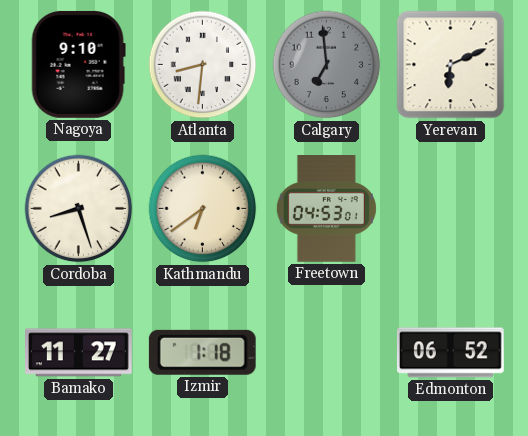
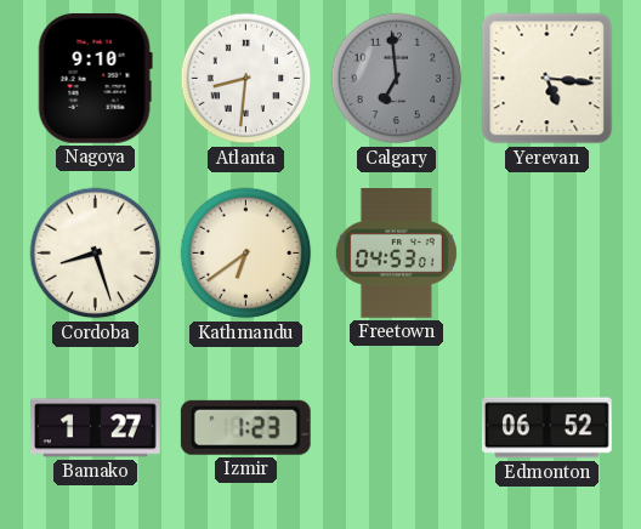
Yerevan: 6:11 -> 5:16
Bamako: 11:27 -> 1:27
Izmir: 1:18 -> 1:23
